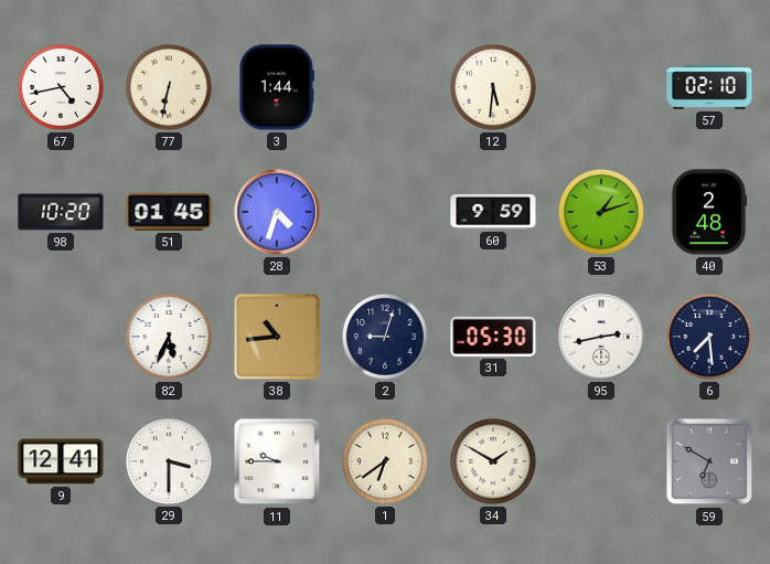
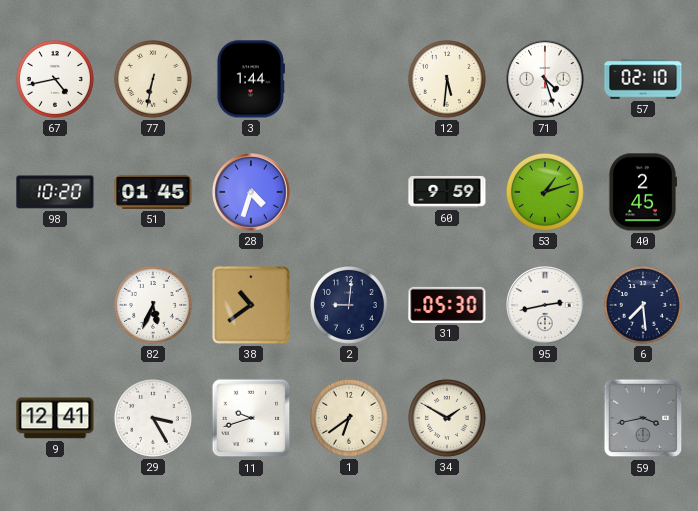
71: none -> 4:27
40: 2:48 -> 2:45
38: 10:44 -> 10:39
2: 9:03 -> 9:01
29: 3:30 -> 3:25
11: 9:45 -> 9:42
59: 6:50 -> 3:43
